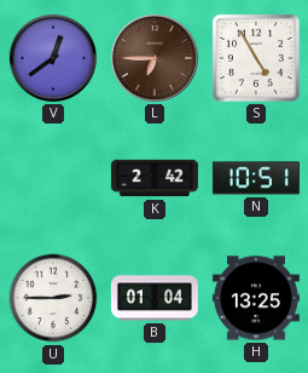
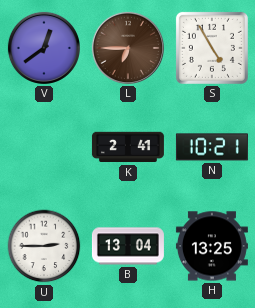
K: 2:42 -> 2:41
N: 10:51 -> 10:21
B: 01:04 -> 13:04
